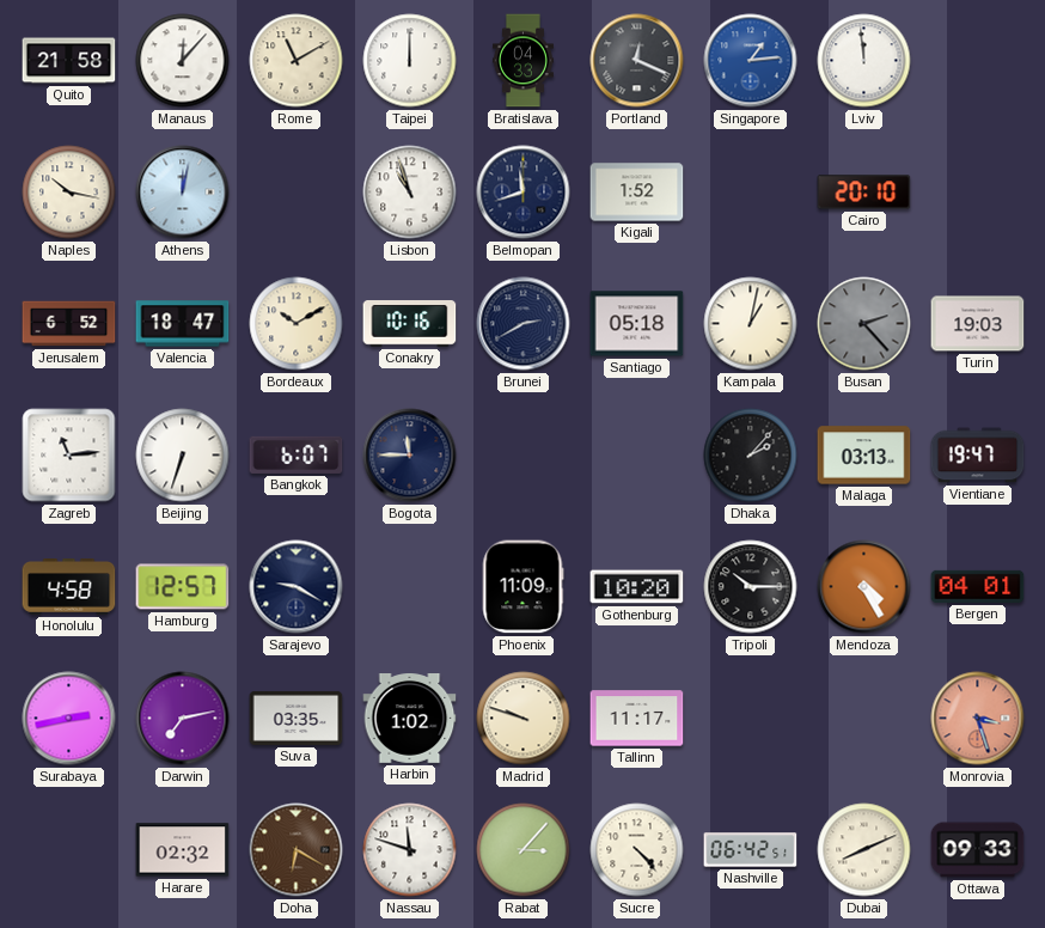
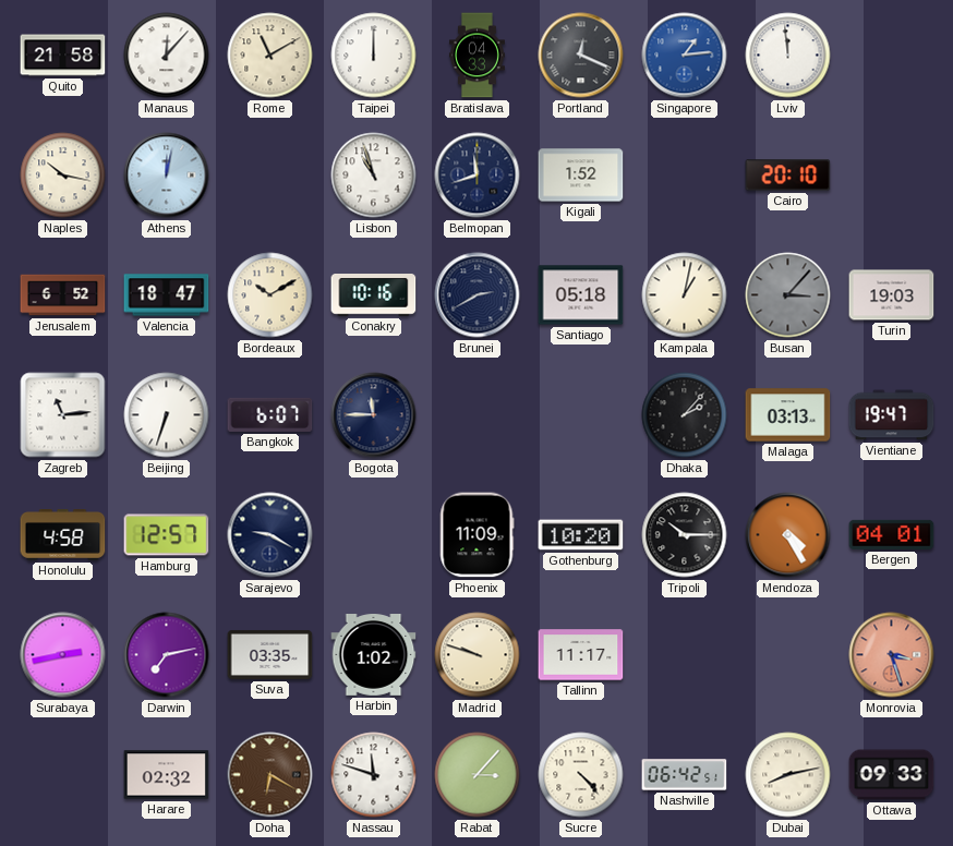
Busan: 2:23 -> 3:07
Dubai: 8:11 -> 8:13
